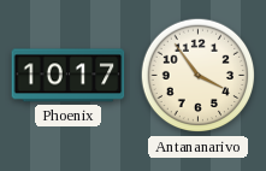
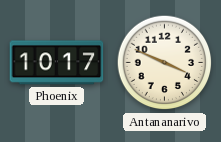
Antananarivo: 3:54 -> 3:49
